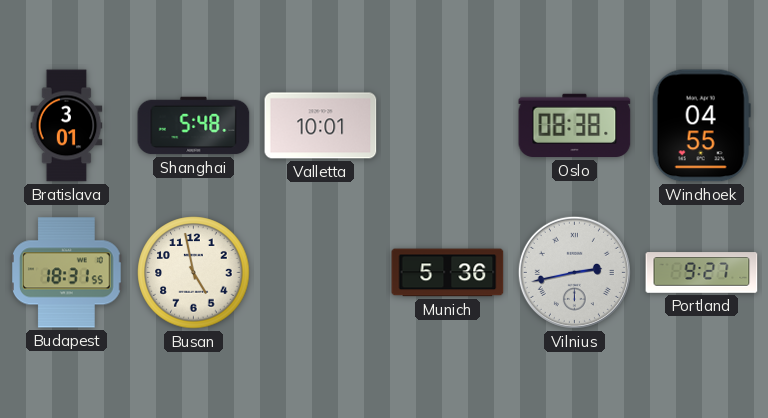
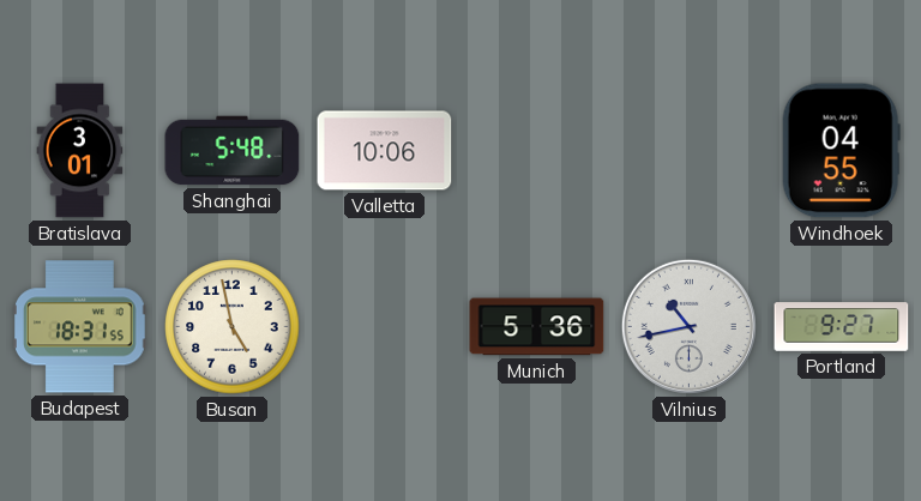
Valletta: 10:01 -> 10:06
Oslo: 08:38 -> none
Vilnius: 2:43 -> 10:43
